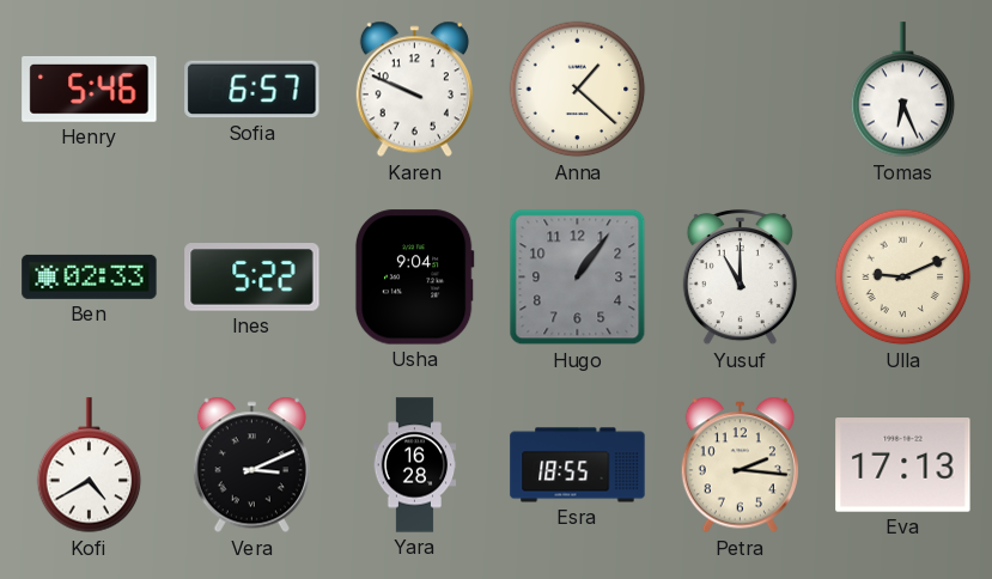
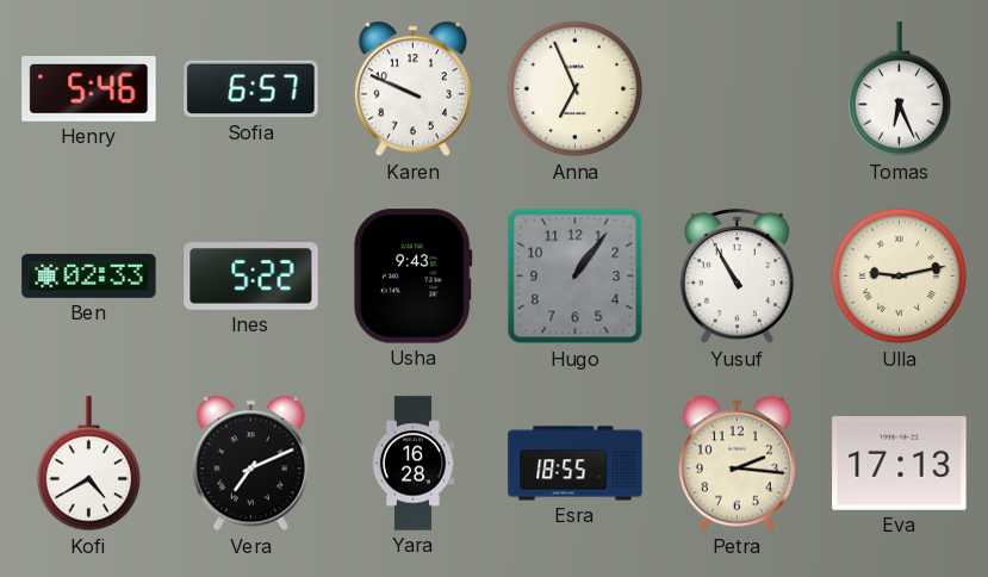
Anna: 1:22 -> 6:56
Usha: 9:04 -> 9:43
Yusuf: 11:00 -> 10:55
Ulla: 9:11 -> 9:13
Vera: 3:11 -> 7:11
